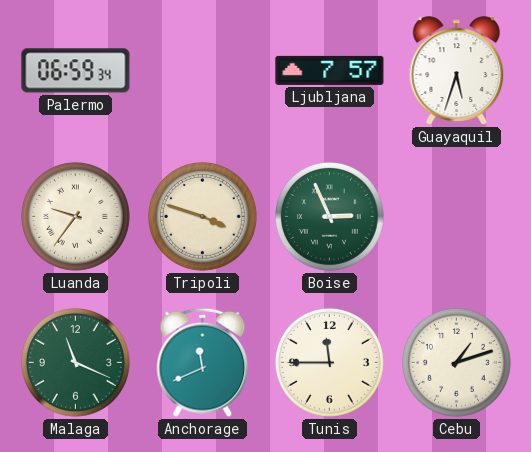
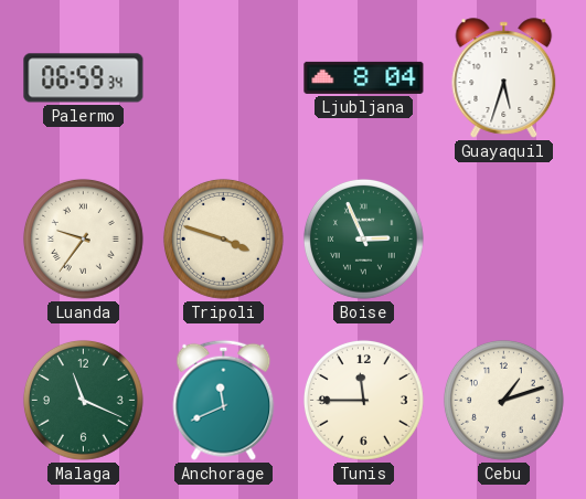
Ljubljana: 7:57 -> 8:04
